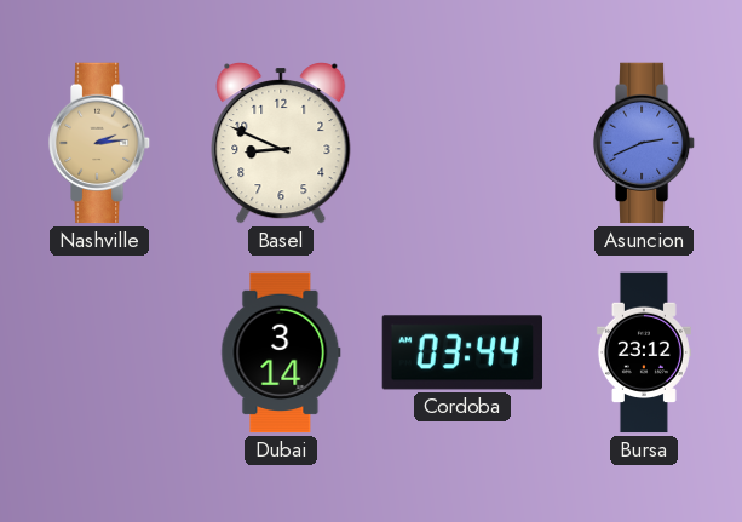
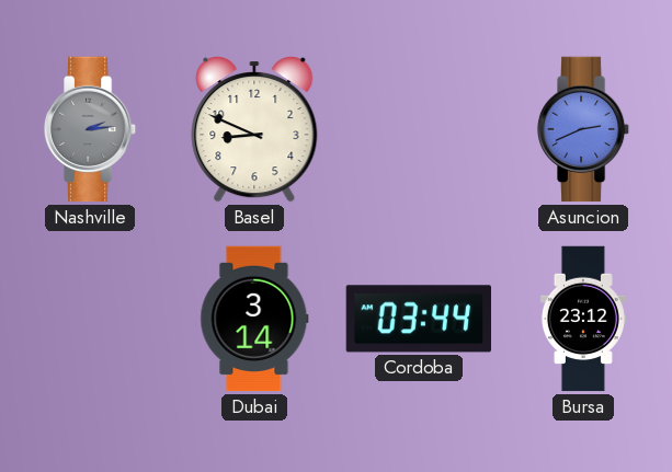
Nashville dial: champagne -> grey
